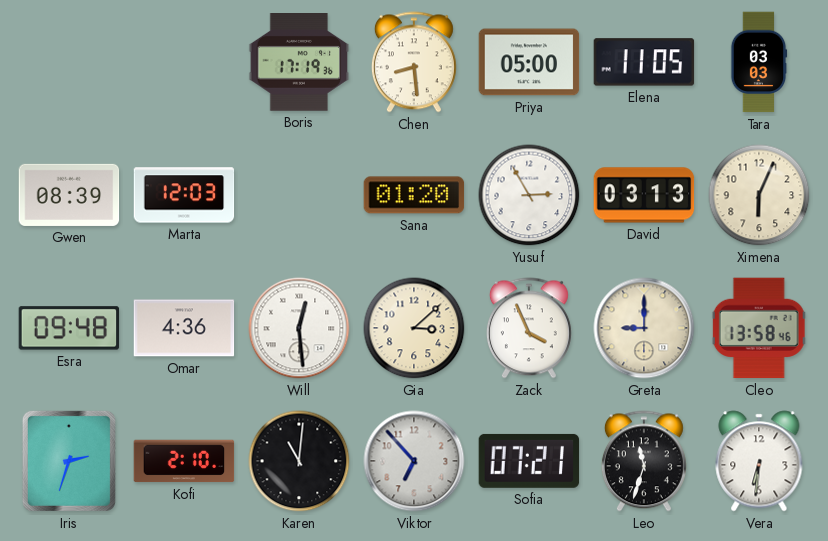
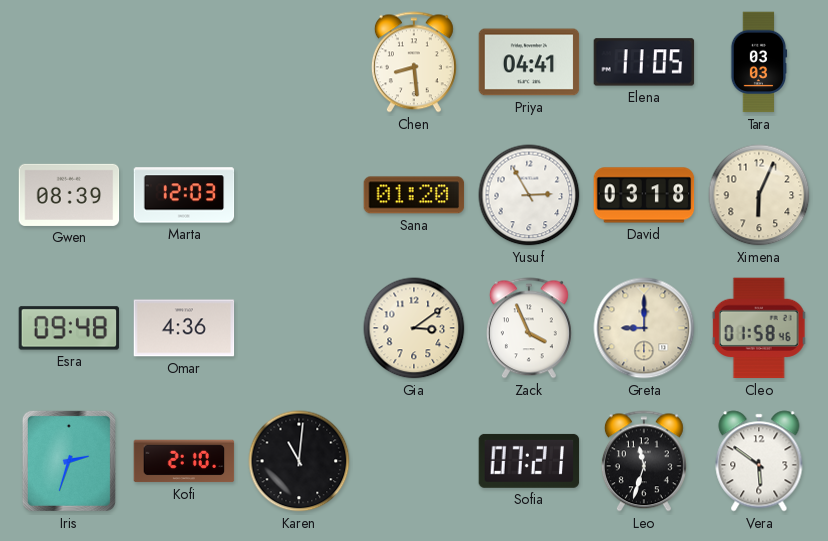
Boris: 17:19 -> none
Priya: 05:00 -> 04:41
David: 03:13 -> 03:18
Will: 12:29 -> none
Gia: 3:08 -> 3:09
Cleo: 13:58 -> 01:58
Viktor: 6:53 -> none
Vera: 6:31 -> 5:51
